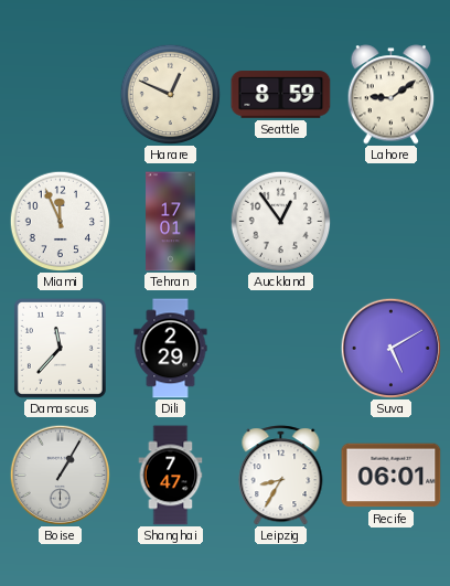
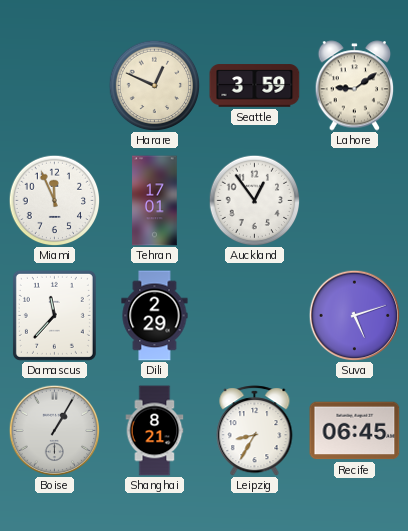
Seattle: 8:59 -> 3:59
Suva: 5:10 -> 5:12
Shanghai: 7:47 -> 8:21
Recife: 06:01 -> 06:45
